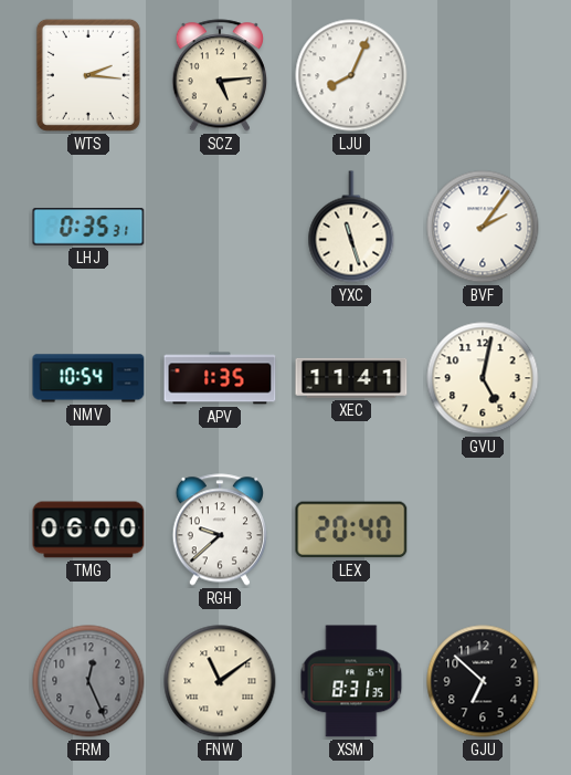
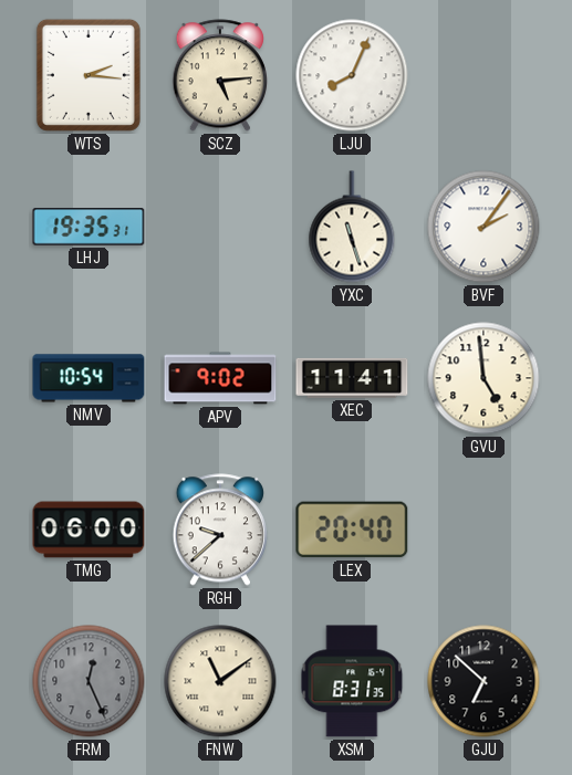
LHJ: 0:35 -> 19:35
APV: 1:35 -> 9:02
GVU: 5:02 -> 4:59
